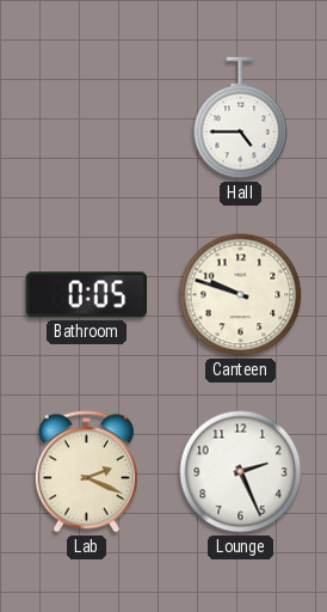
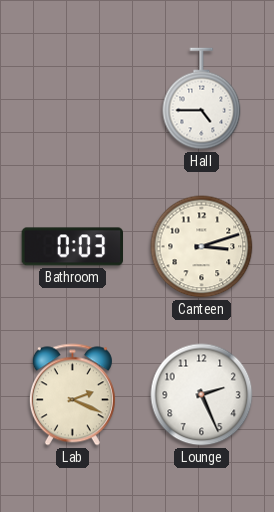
Bathroom: 0:05 -> 0:03
Canteen: 9:48 -> 3:12
